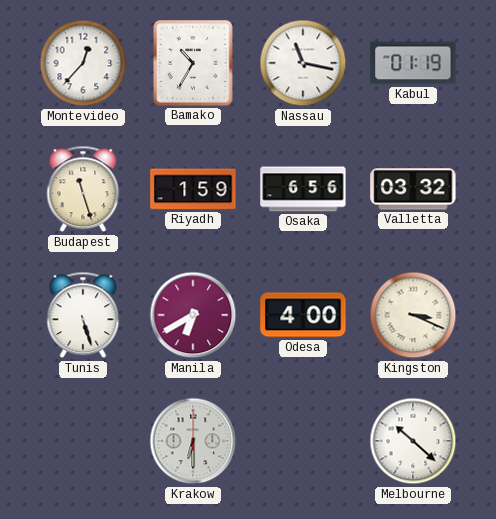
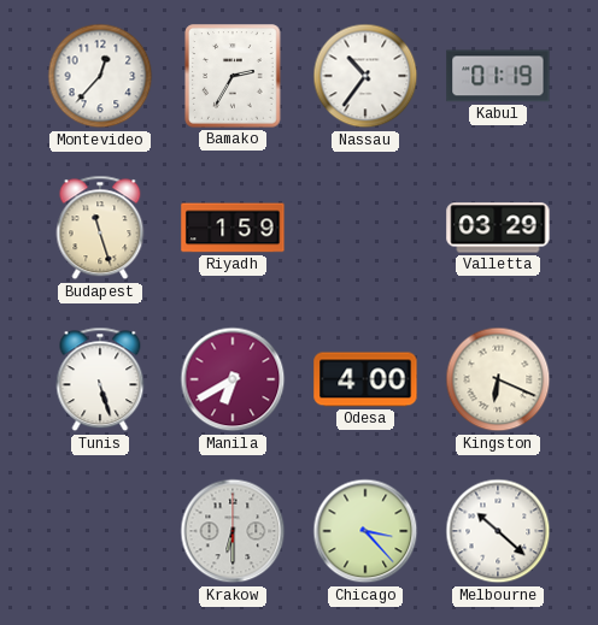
Bamako: 10:35 -> 2:35
Nassau: 11:17 -> 10:36
Osaka: 6:56 -> none
Valletta: 03:32 -> 03:29
Kingston: 3:19 -> 6:19
Chicago: none -> 3:23
